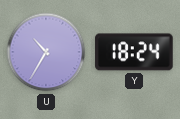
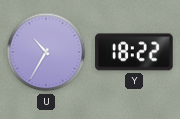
Y: 18:24 -> 18:22
